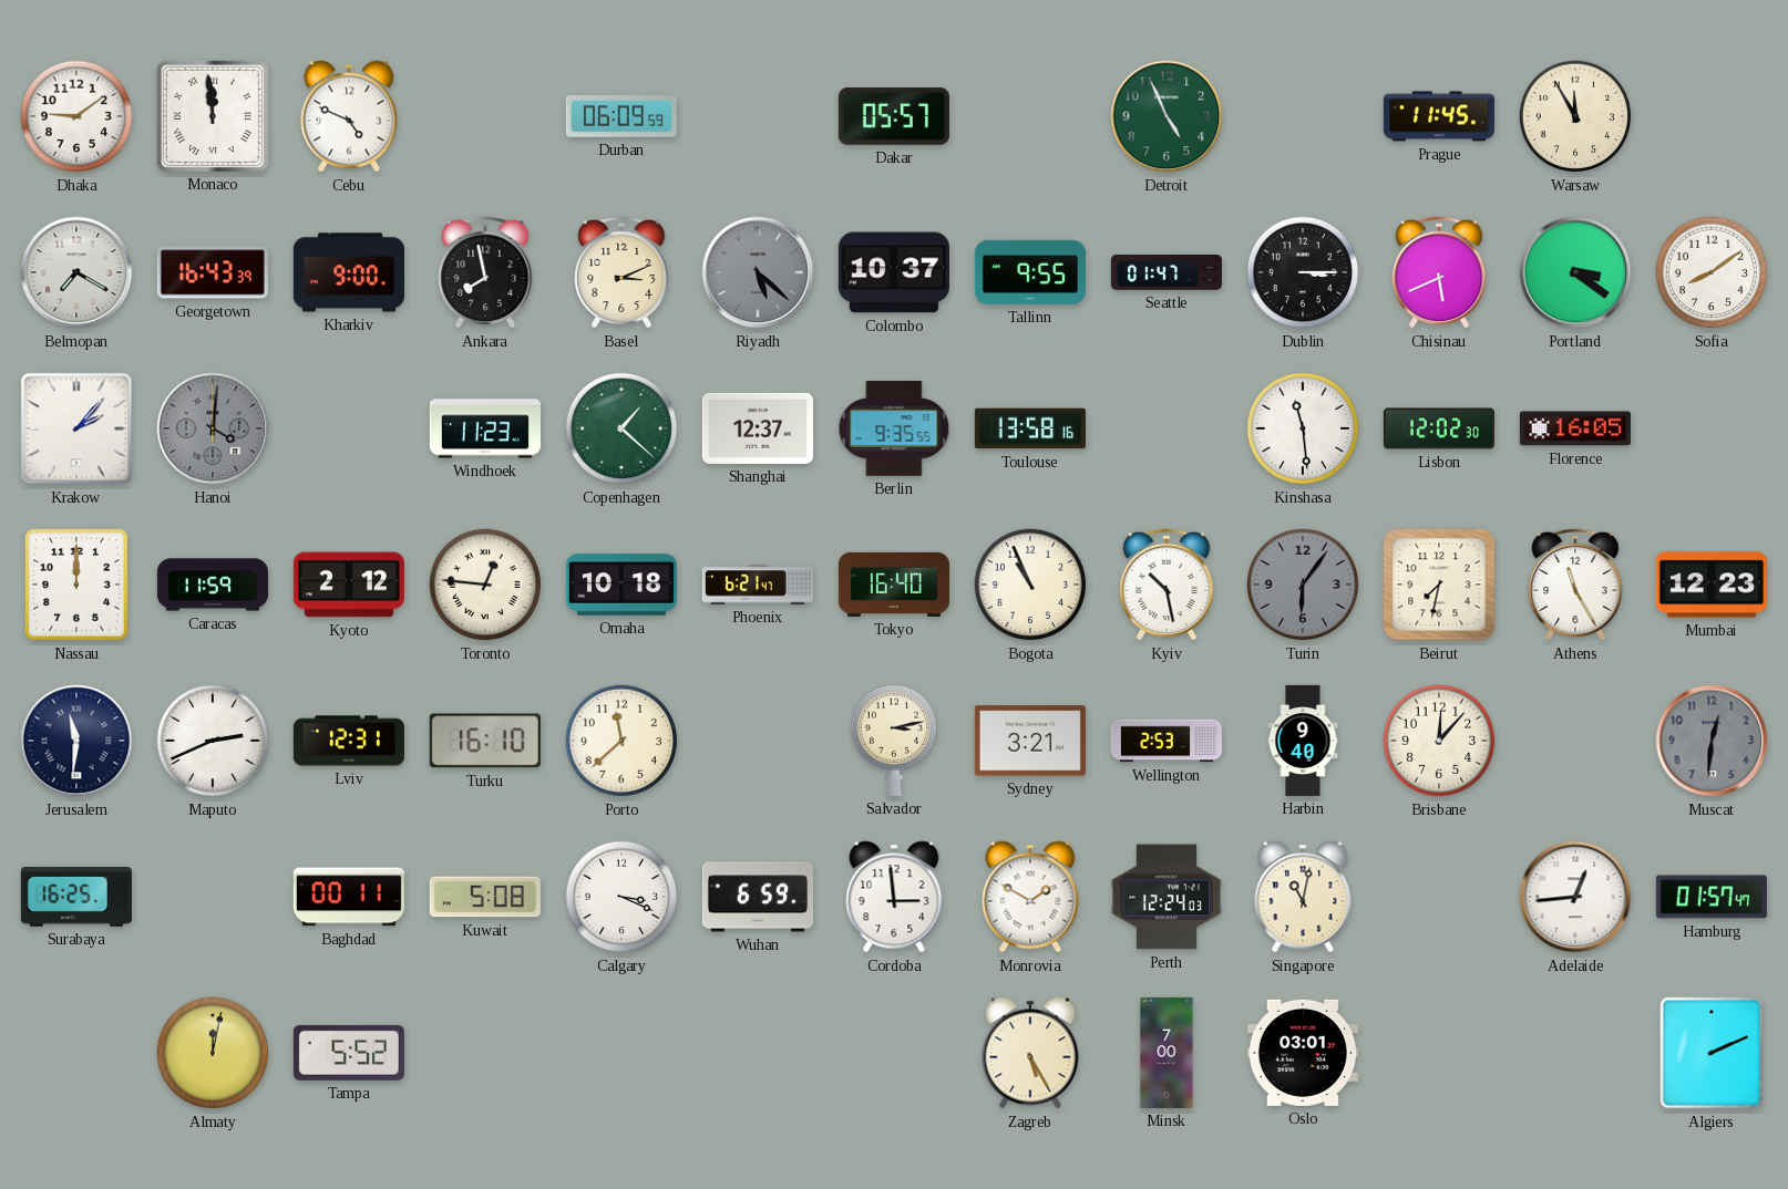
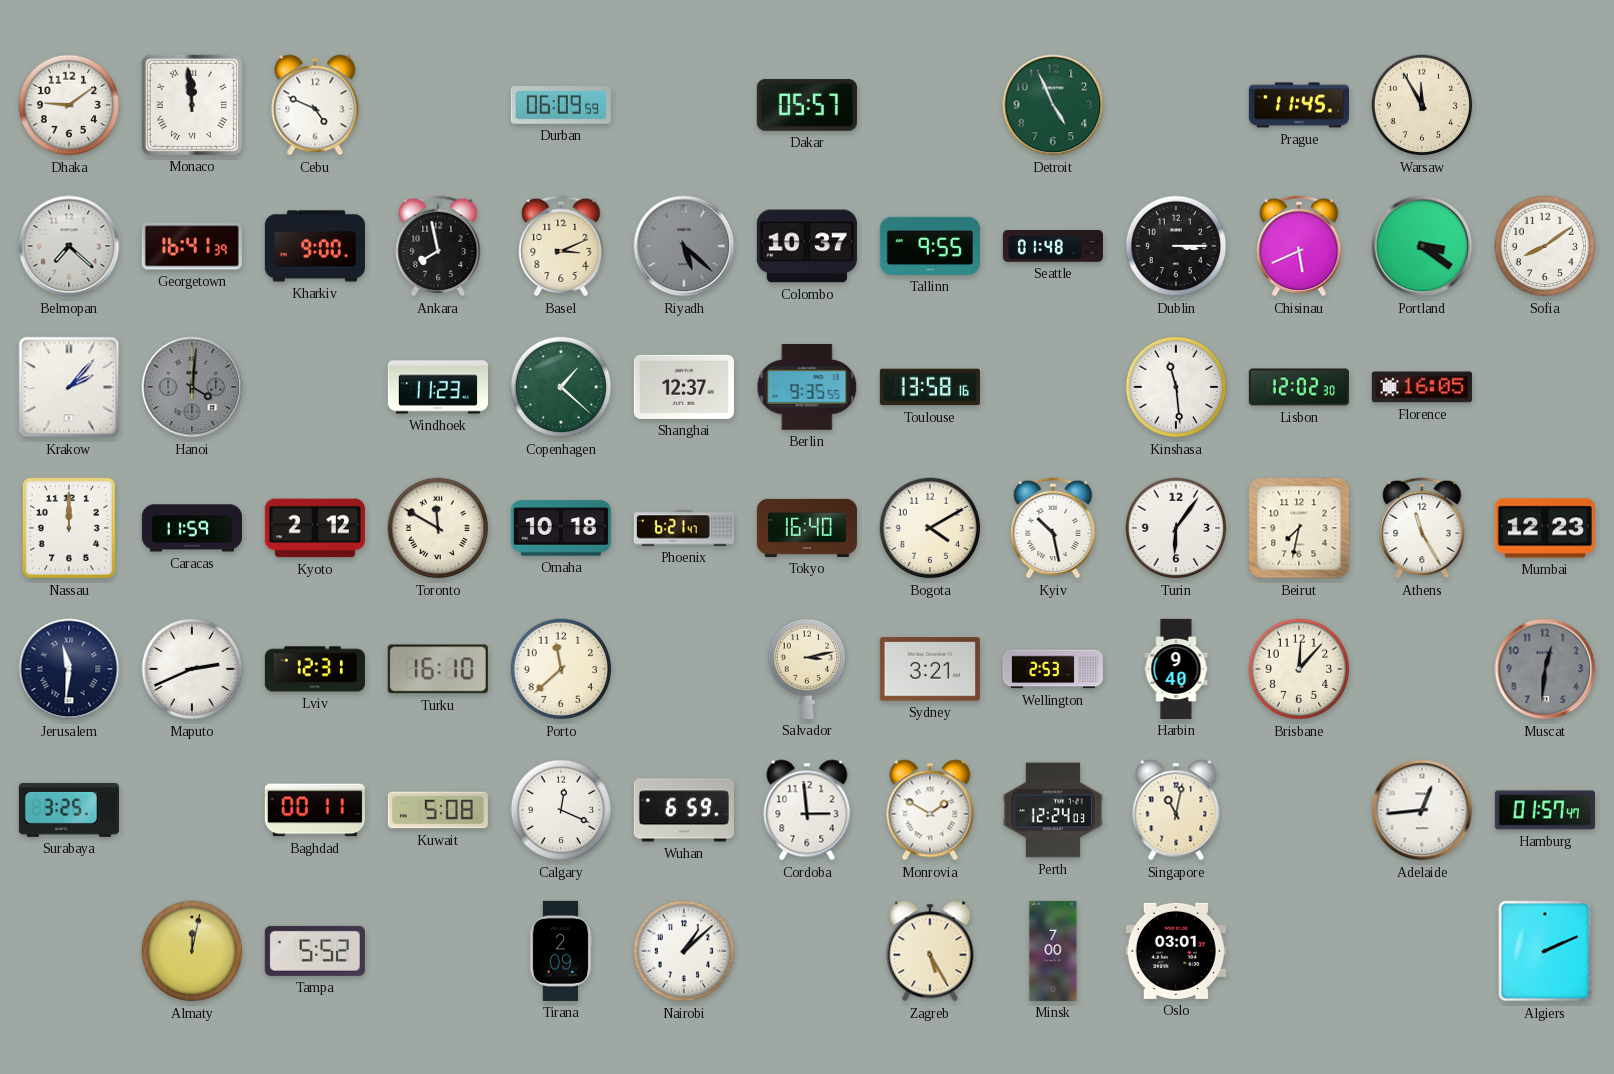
Belmopan: 7:20 -> 7:22
Georgetown: 16:43 -> 16:41
Seattle: 01:47 -> 01:48
Toronto: 12:46 -> 11:50
Bogota: 10:56 -> 4:10
Turin dial: grey -> white
Surabaya: 16:25 -> 3:25
Calgary: 3:19 -> 12:19
Tirana: none -> 2:09
Nairobi: none -> 1:08
